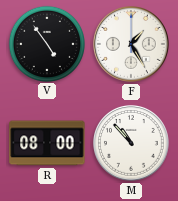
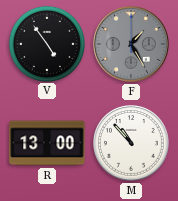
F dial: white -> grey
R: 08:00 -> 13:00
